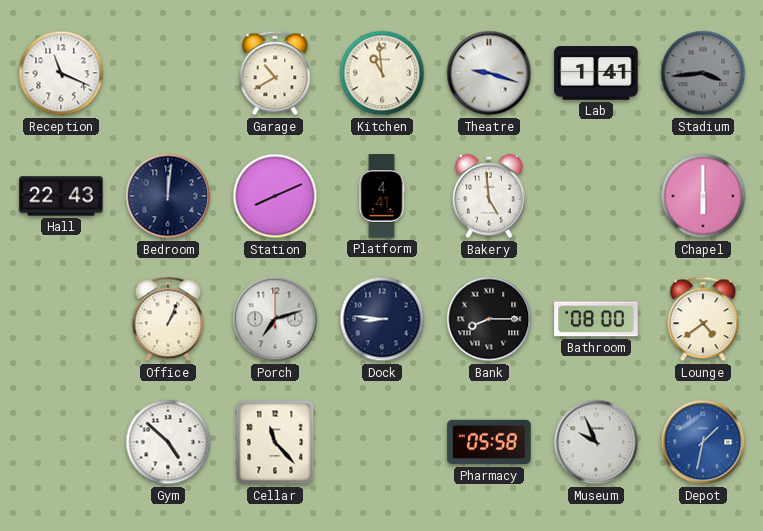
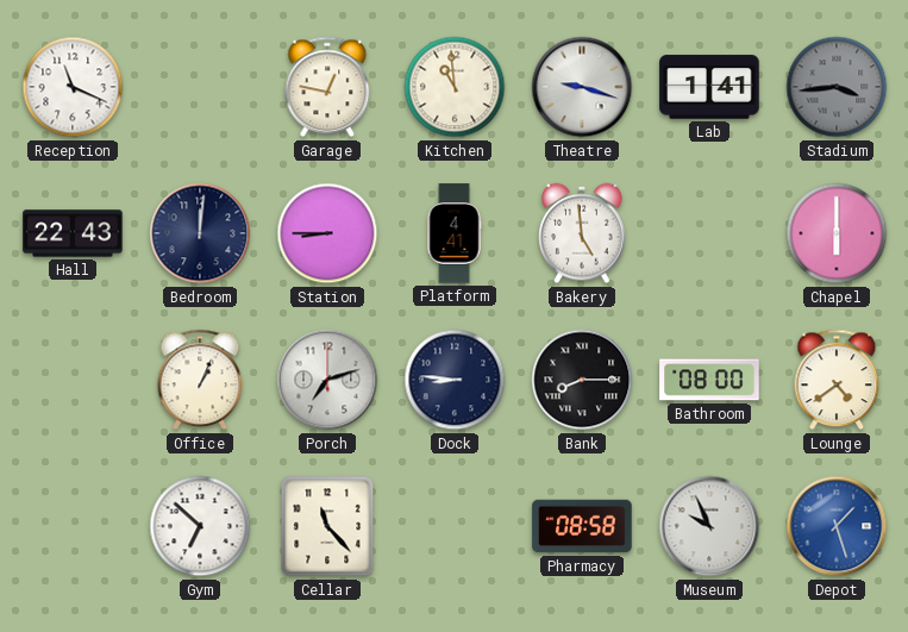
Garage: 10:40 -> 12:47
Station: 8:11 -> 8:45
Gym: 4:52 -> 6:52
Pharmacy: 05:58 -> 08:58
Depot: 1:32 -> 1:27
